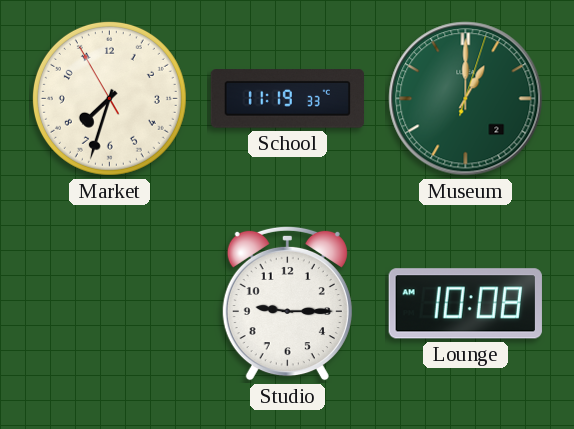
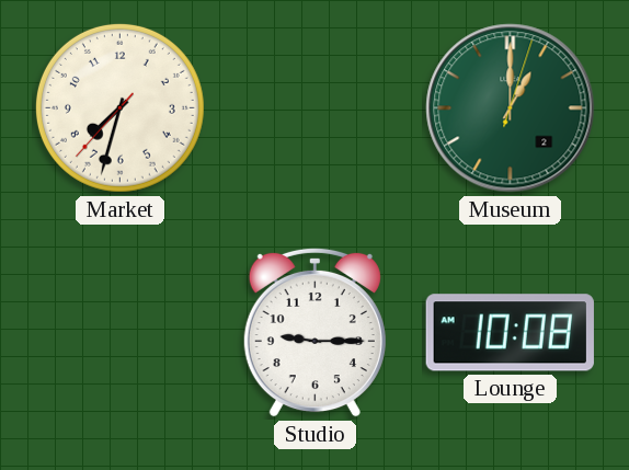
Market: 7:32:55 -> 7:32:37
School: 11:19 -> none
